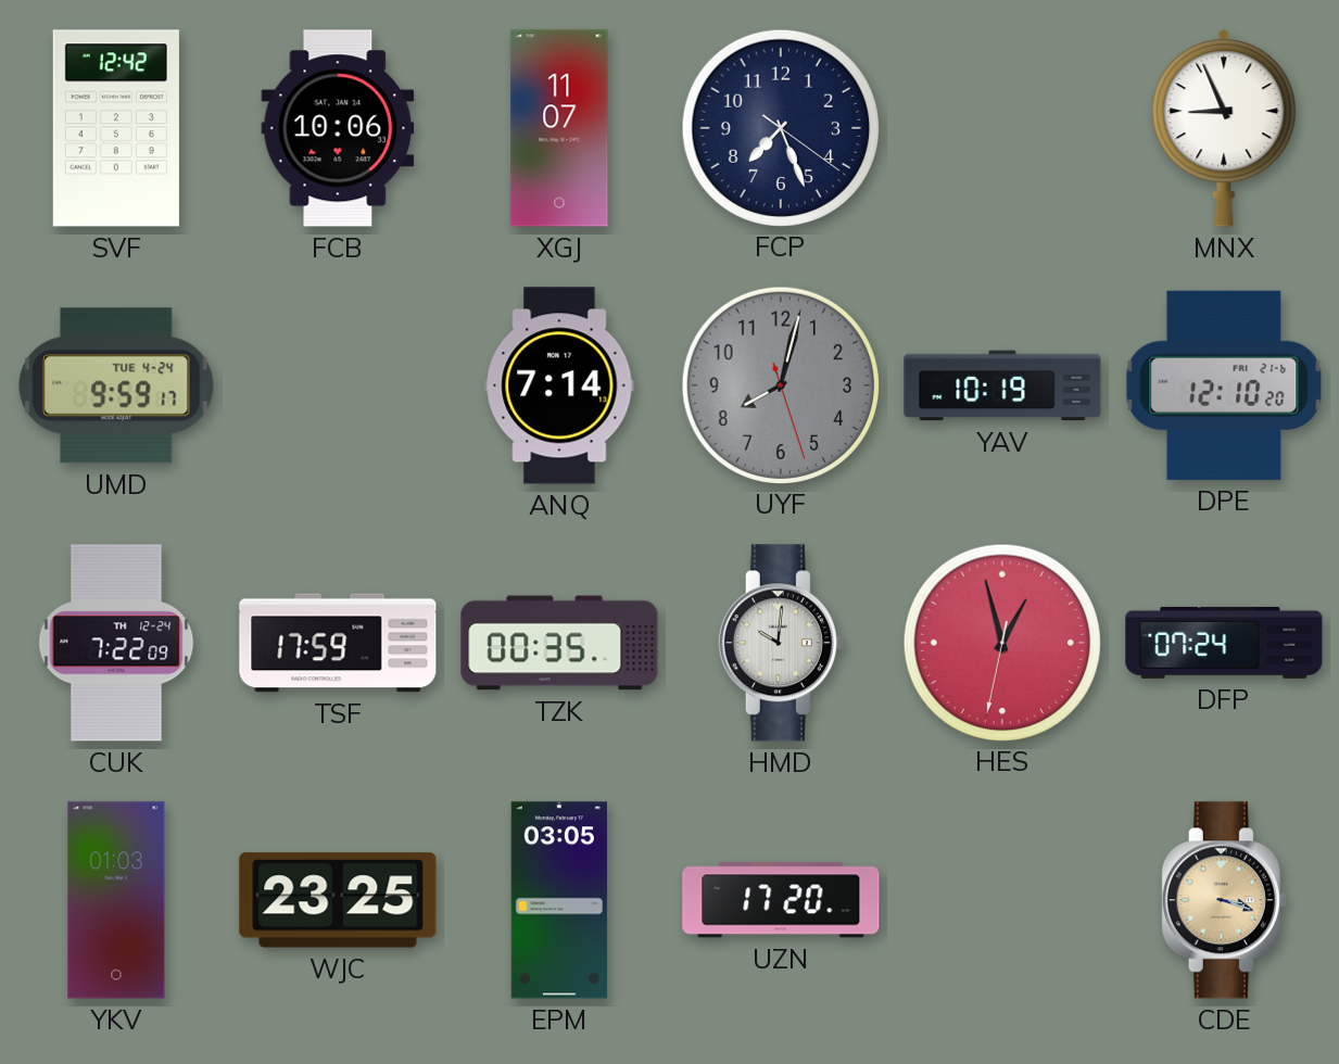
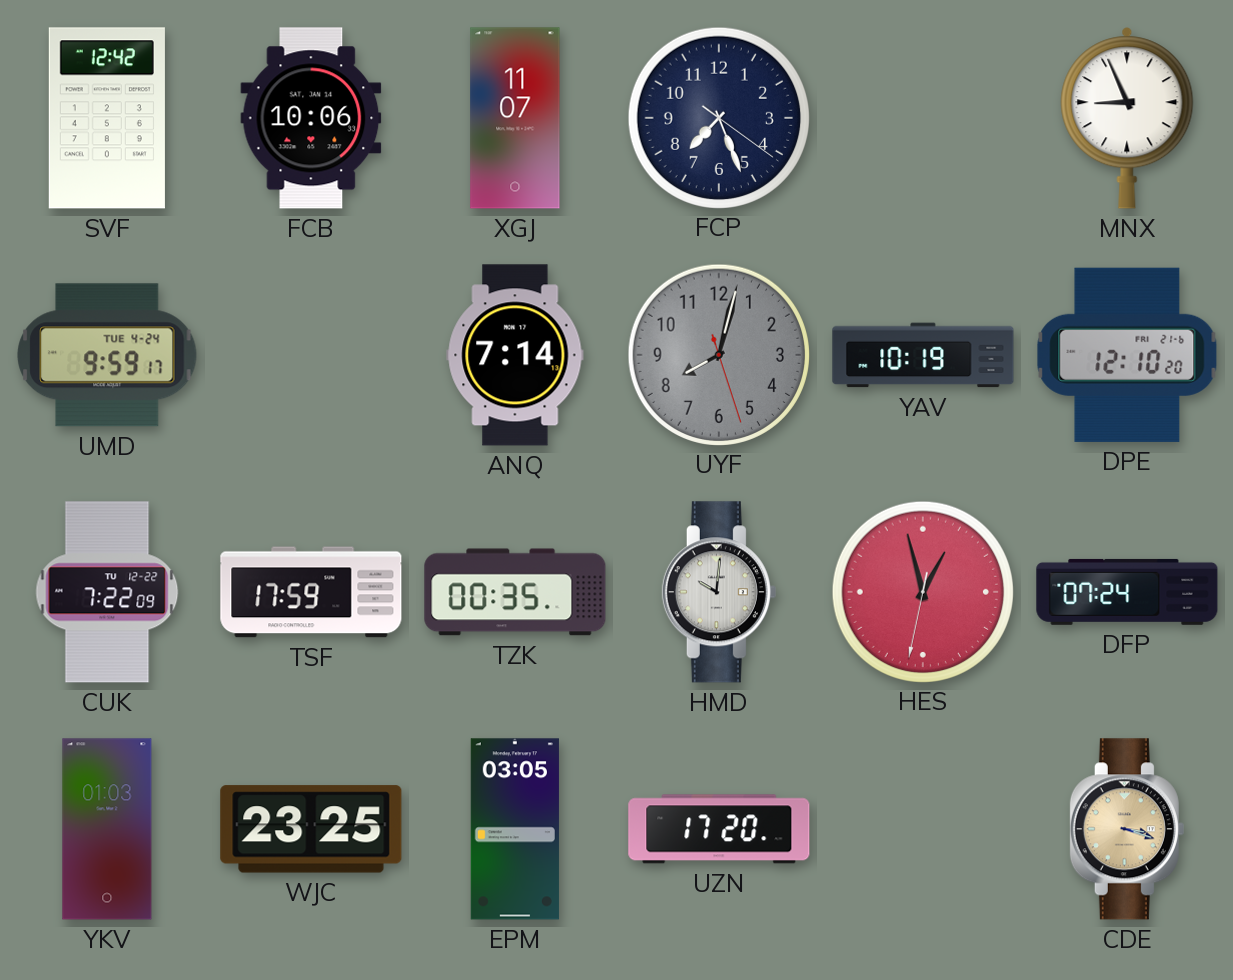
CUK date: TH 12-24 -> TU 12-22
